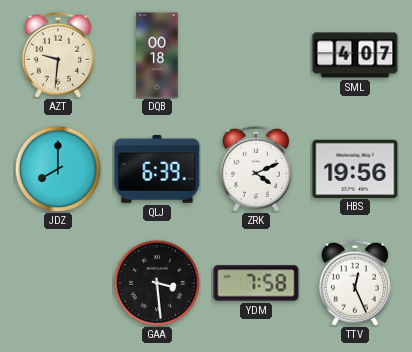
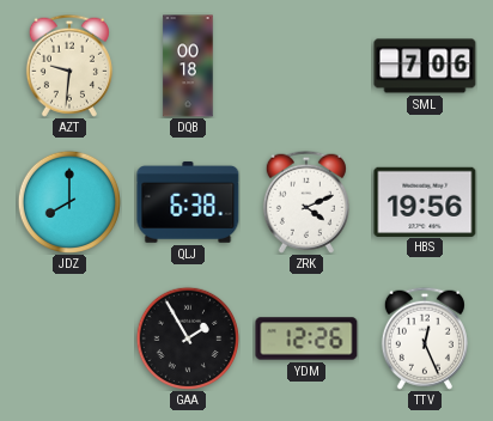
SML: 4:07 -> 7:06
QLJ: 6:39 -> 6:38
GAA: 3:29 -> 1:55
YDM: 7:58 -> 12:26
